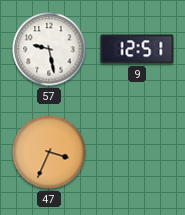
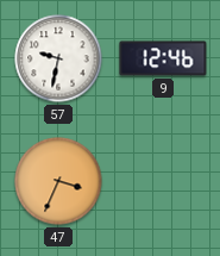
57: 9:28 -> 9:32
9: 12:51 -> 12:46
